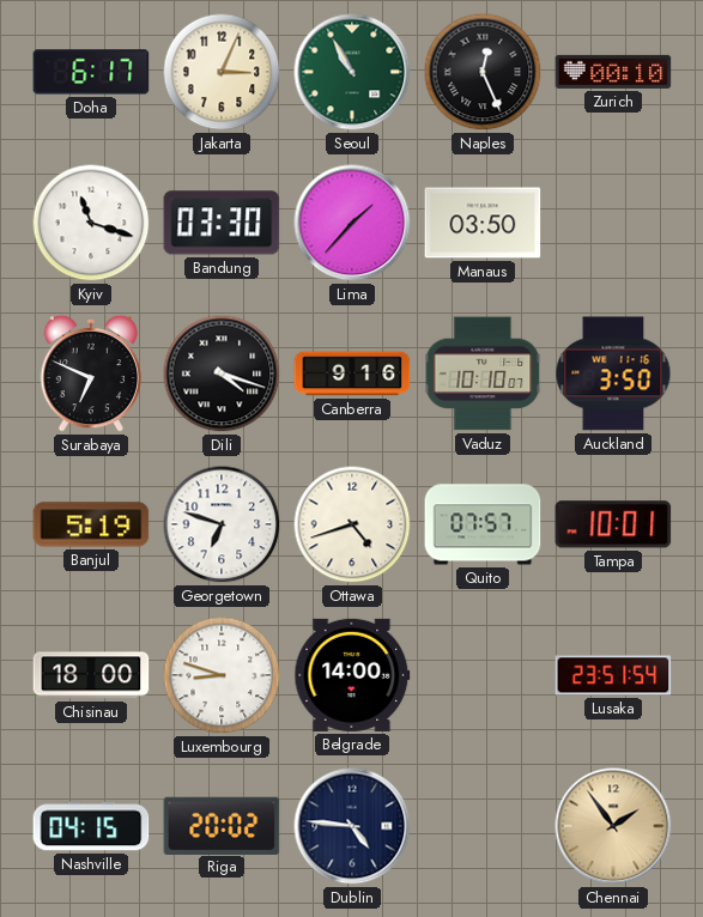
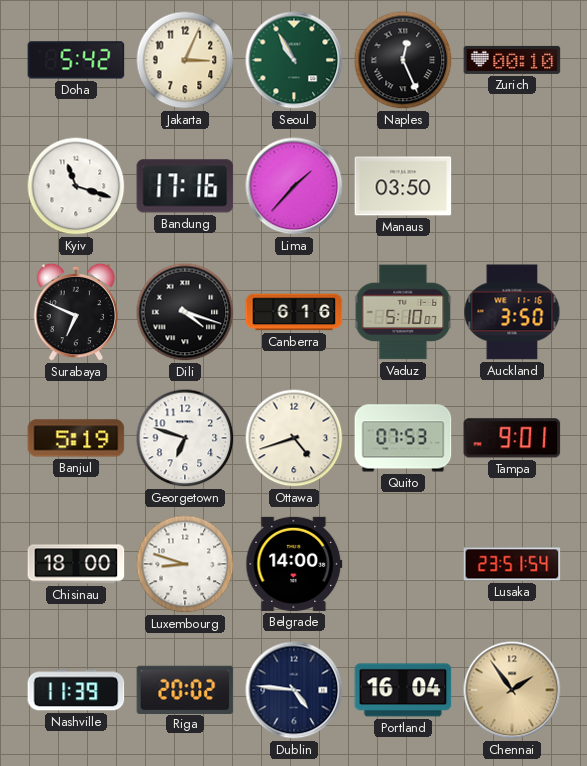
Doha: 6:17 -> 5:42
Bandung: 03:30 -> 17:16
Canberra: 9:16 -> 6:16
Vaduz: 10:10 -> 5:10
Quito: 07:57 -> 07:53
Tampa: 10:01 -> 9:01
Nashville: 04:15 -> 11:39
Portland: none -> 16:04
